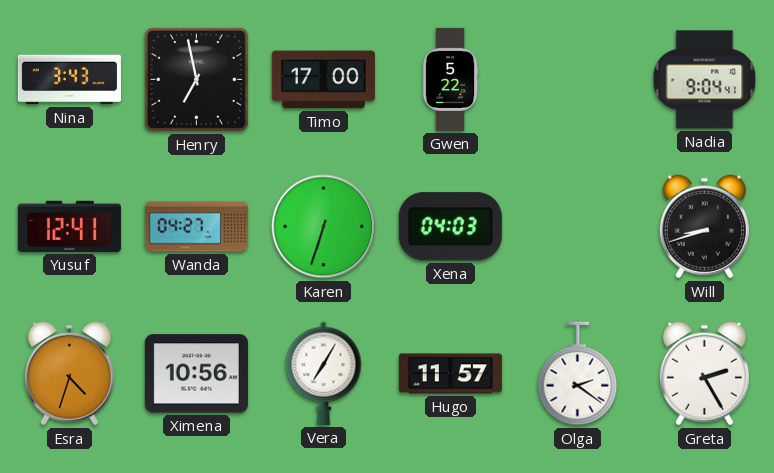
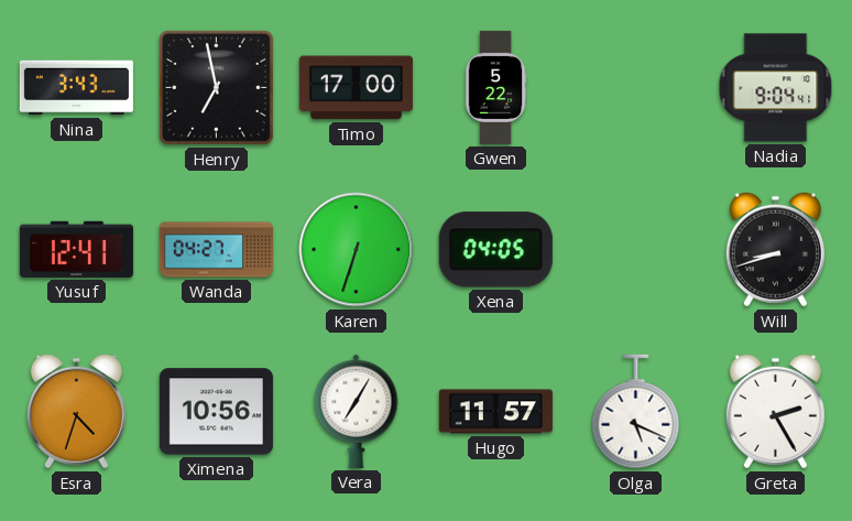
Xena: 04:03 -> 04:05
Olga: 2:21 -> 5:19
